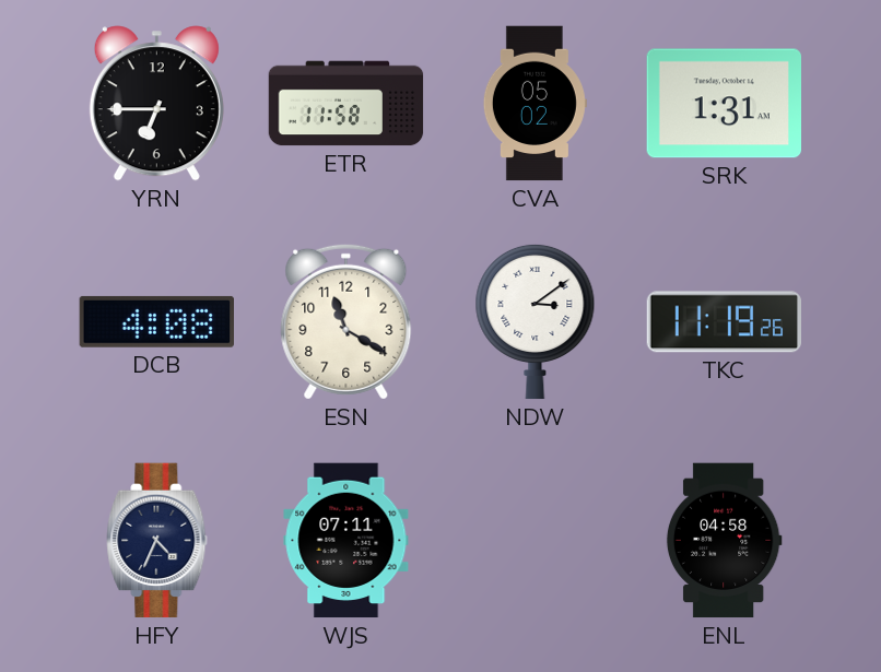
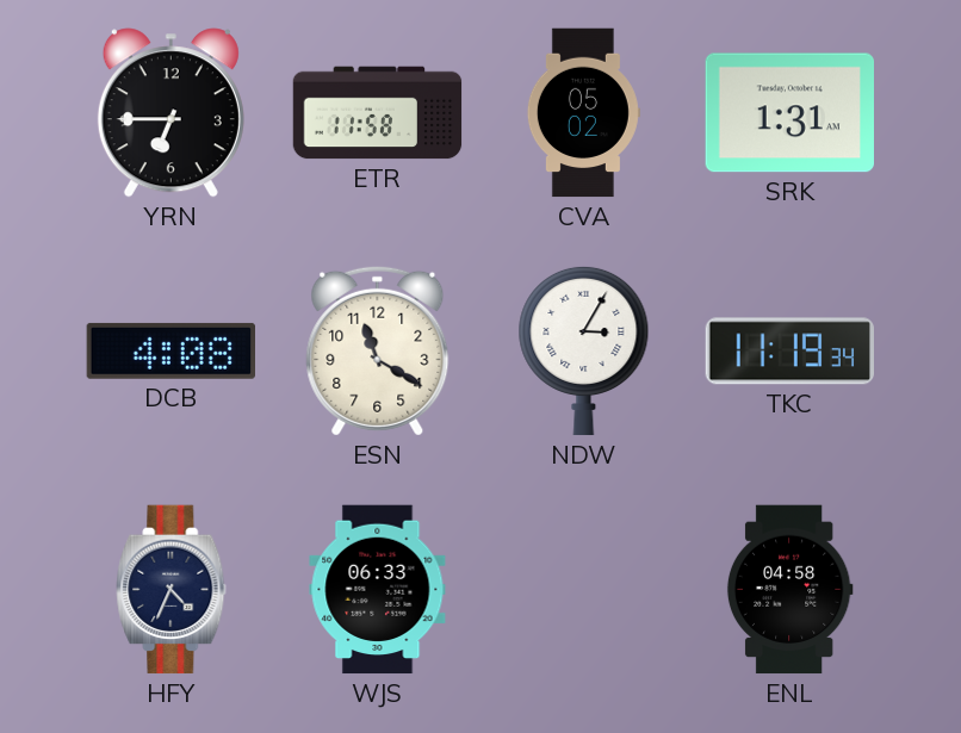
NDW: 3:09 -> 3:05
TKC: 11:19:26 -> 11:19:34
WJS: 07:11 -> 06:33
